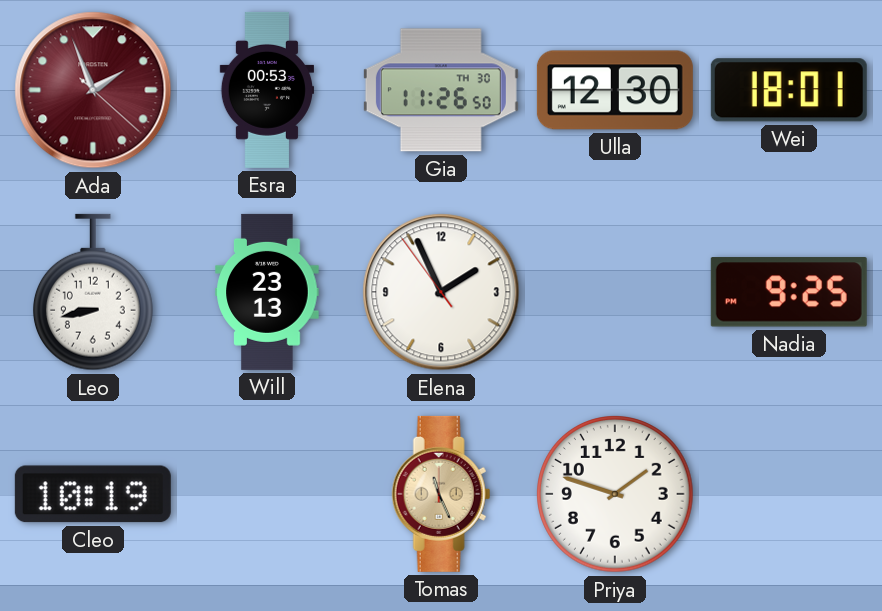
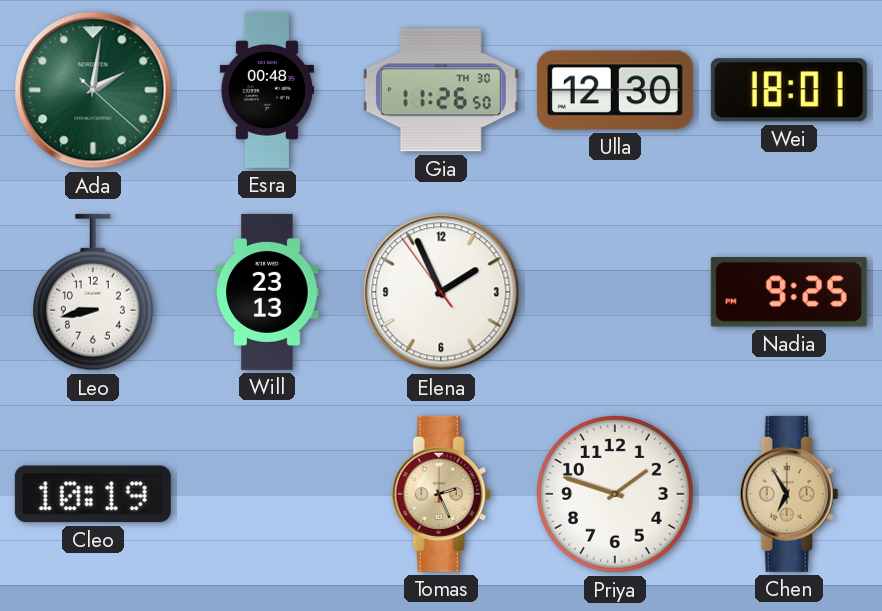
Ada: 1:56 -> 2:01
Ada dial: burgundy -> green
Esra: 00:53 -> 00:48
Tomas: 11:26 -> 2:26
Chen: none -> 6:55
